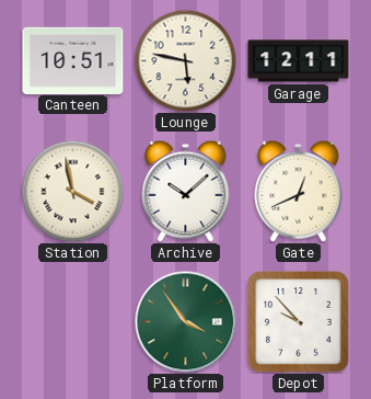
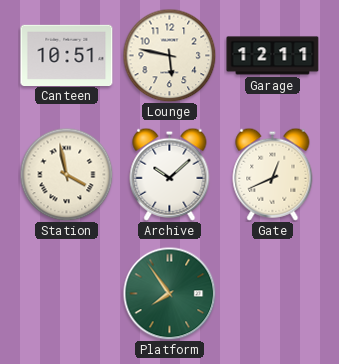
Platform: 3:54 -> 7:54
Depot: 9:53 -> none
